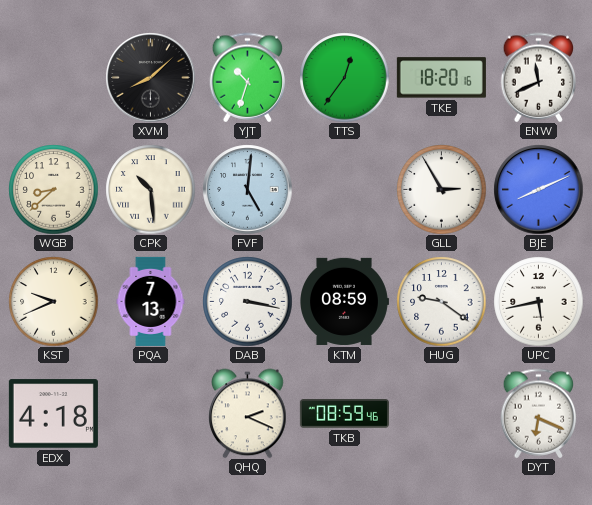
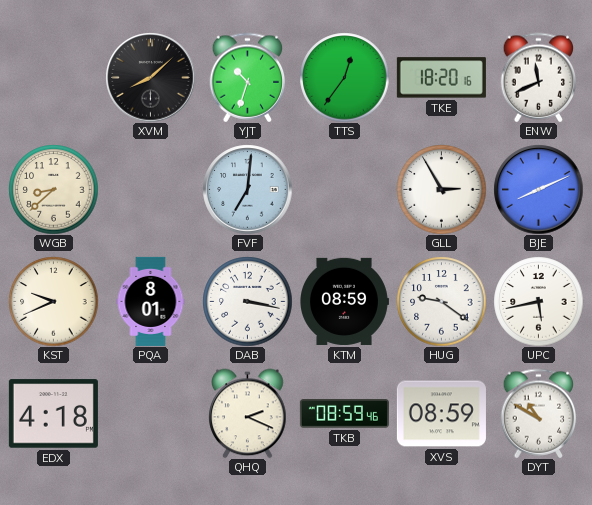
CPK: 10:29 -> none
FVF: 5:01 -> 7:01
PQA: 7:13 -> 8:01
XVS: none -> 08:59
DYT: 6:19 -> 10:50
